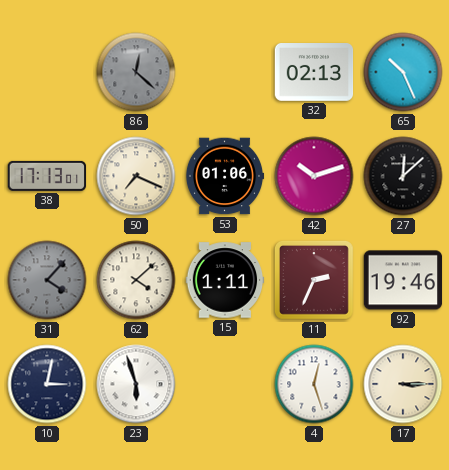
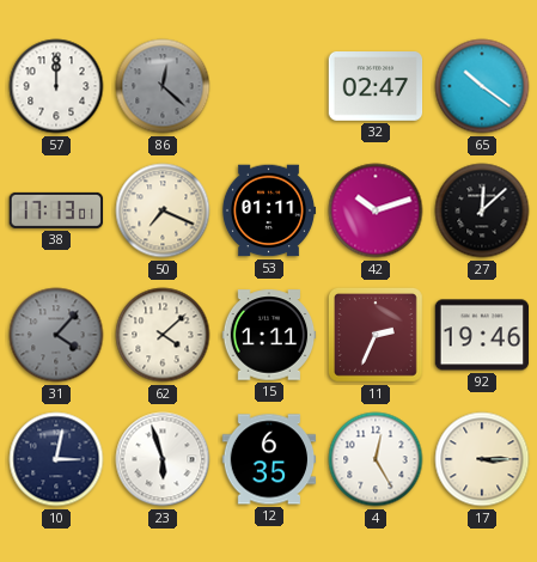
57: none -> 12:00
32: 02:13 -> 02:47
65: 10:26 -> 10:21
53: 01:06 -> 01:11
12: none -> 6:35
4: 12:27 -> 12:25
